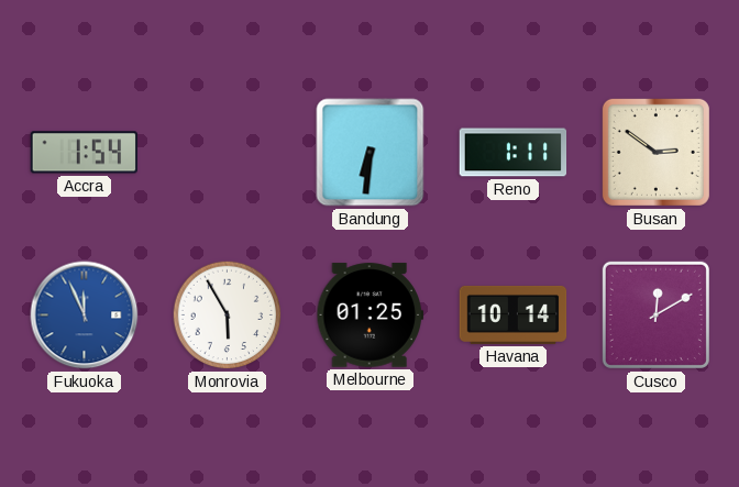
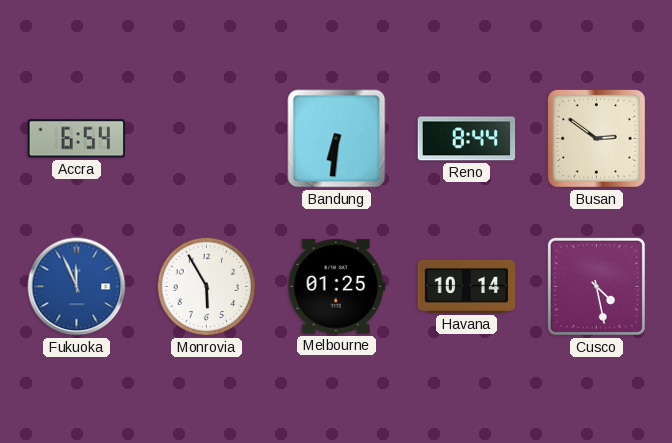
Accra: 1:54 -> 6:54
Reno: 1:11 -> 8:44
Cusco: 12:10 -> 4:28
